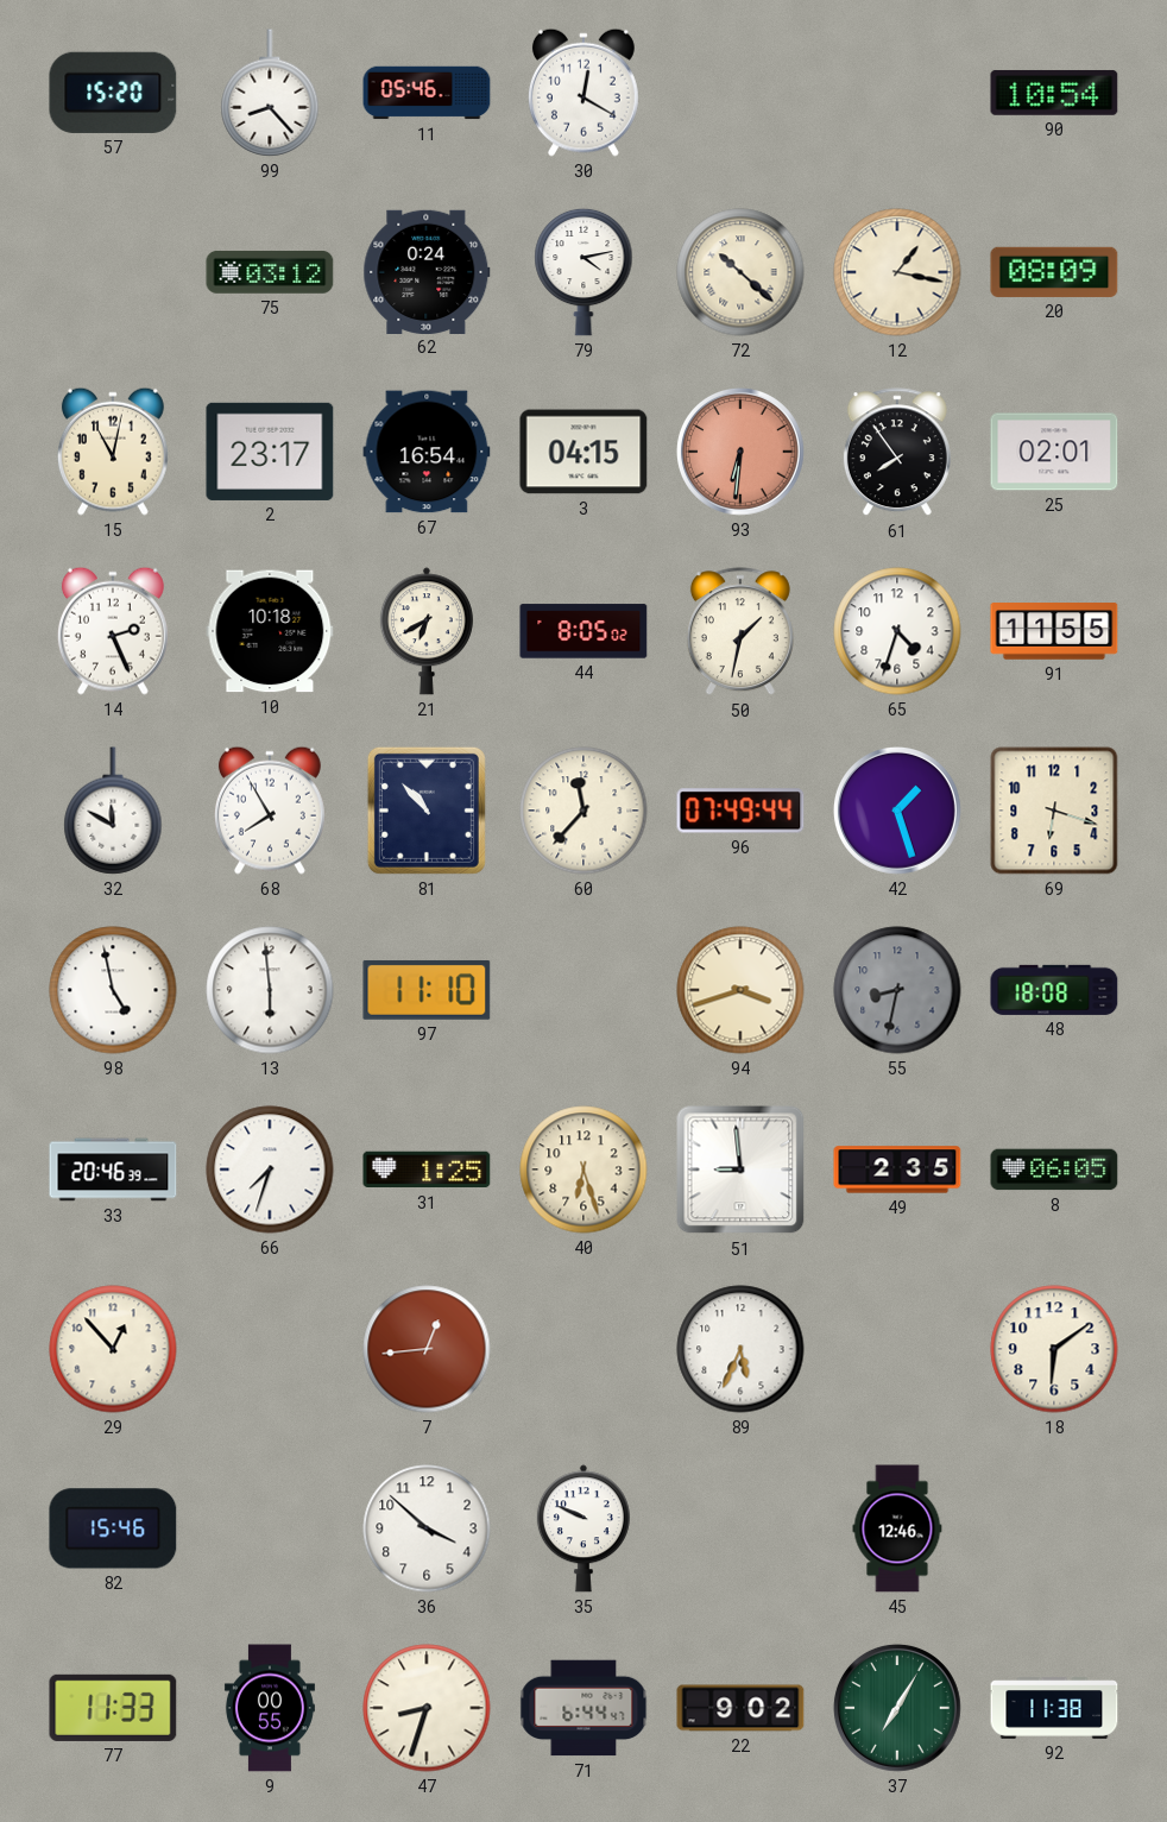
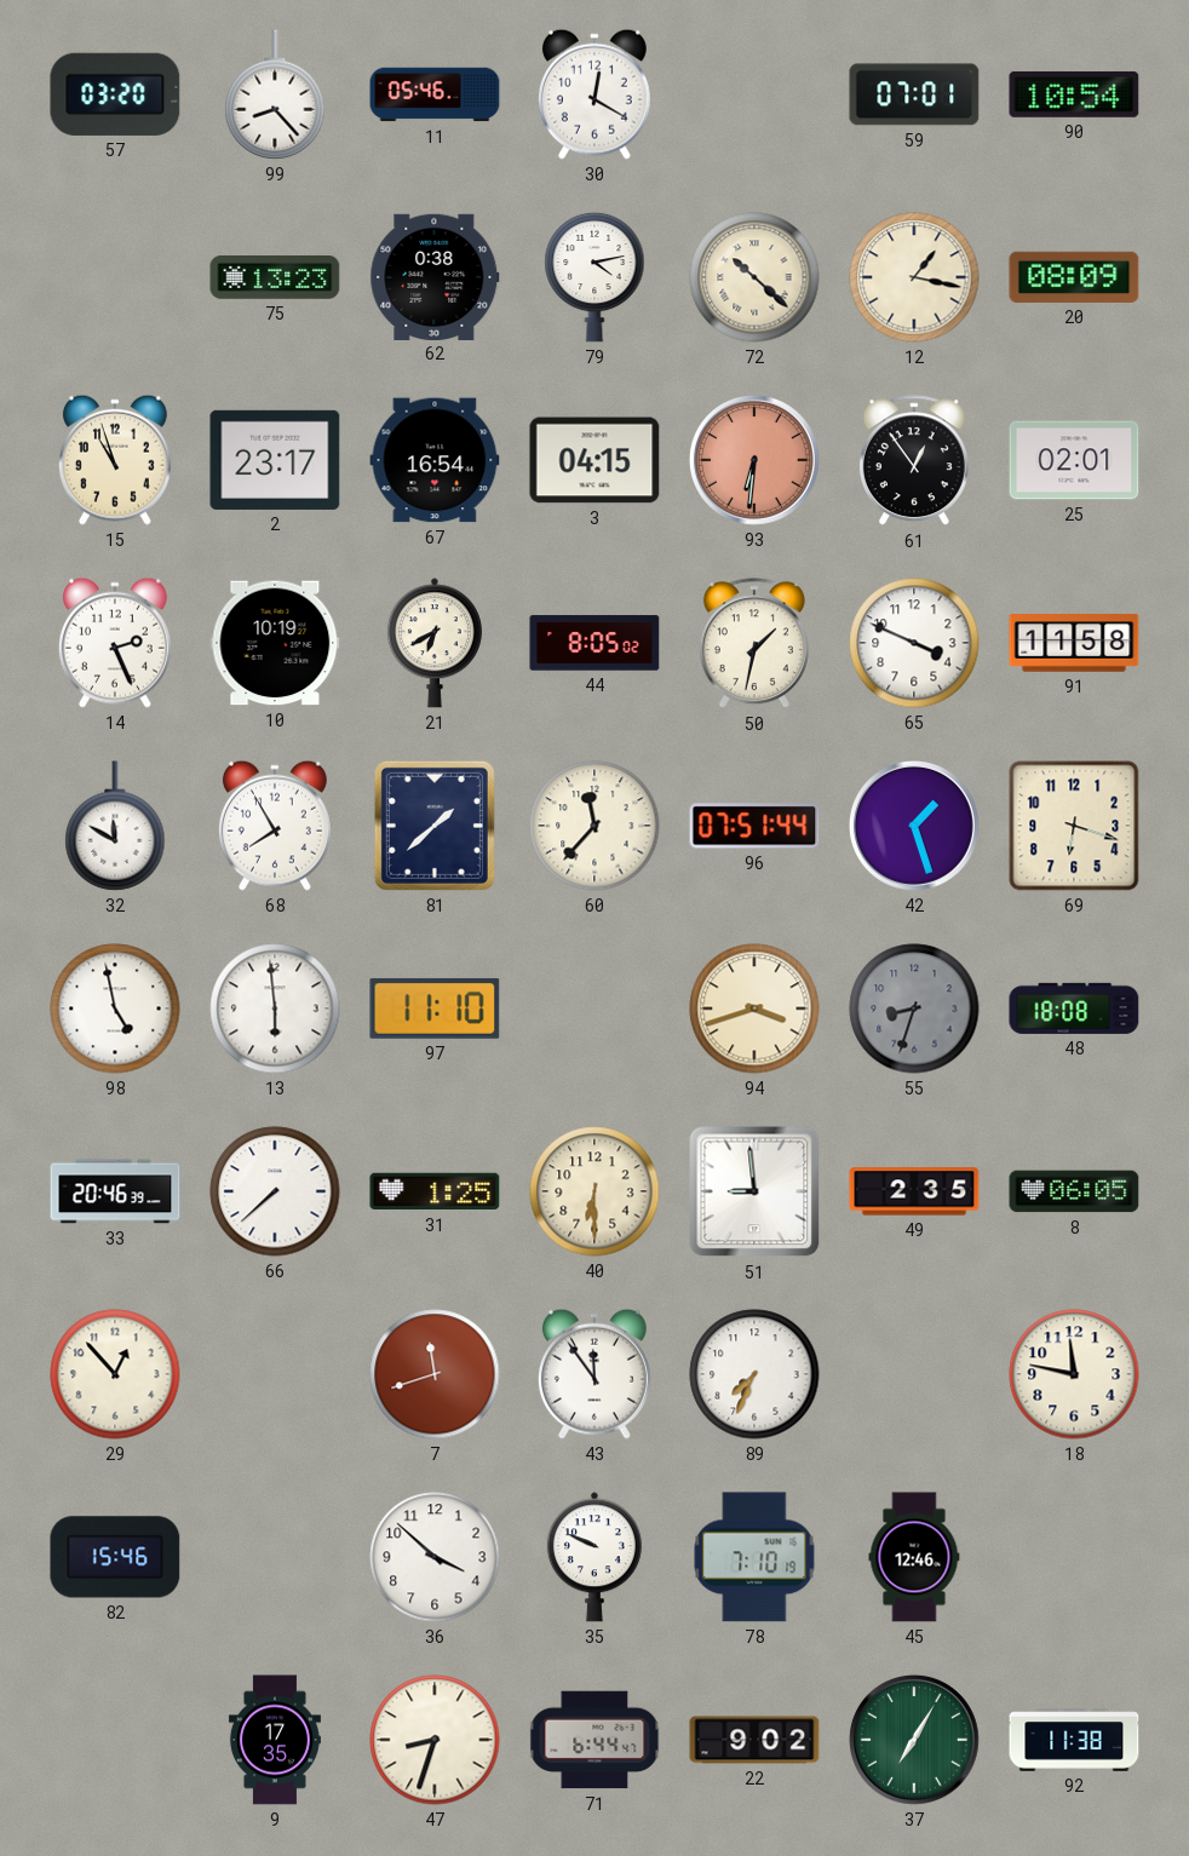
57: 15:20 -> 03:20
59: none -> 07:01
75: 03:12 -> 13:23
62: 0:24 -> 0:38
15: 11:02 -> 10:57
61: 7:54 -> 12:54
10: 10:18 -> 10:19
65: 4:33 -> 3:49
91: 11:55 -> 11:58
81: 10:53 -> 1:38
96: 07:49 -> 07:51
55: 8:32 -> 8:33
66: 7:33 -> 7:38
40: 6:27 -> 6:30
7: 12:44 -> 11:42
43: none -> 11:54
89: 5:34 -> 7:34
18: 6:09 -> 11:47
78: none -> 7:10
77: 11:33 -> none
9: 00:55 -> 17:35
